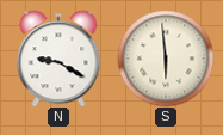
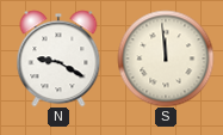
S: 5:59 -> 11:59
